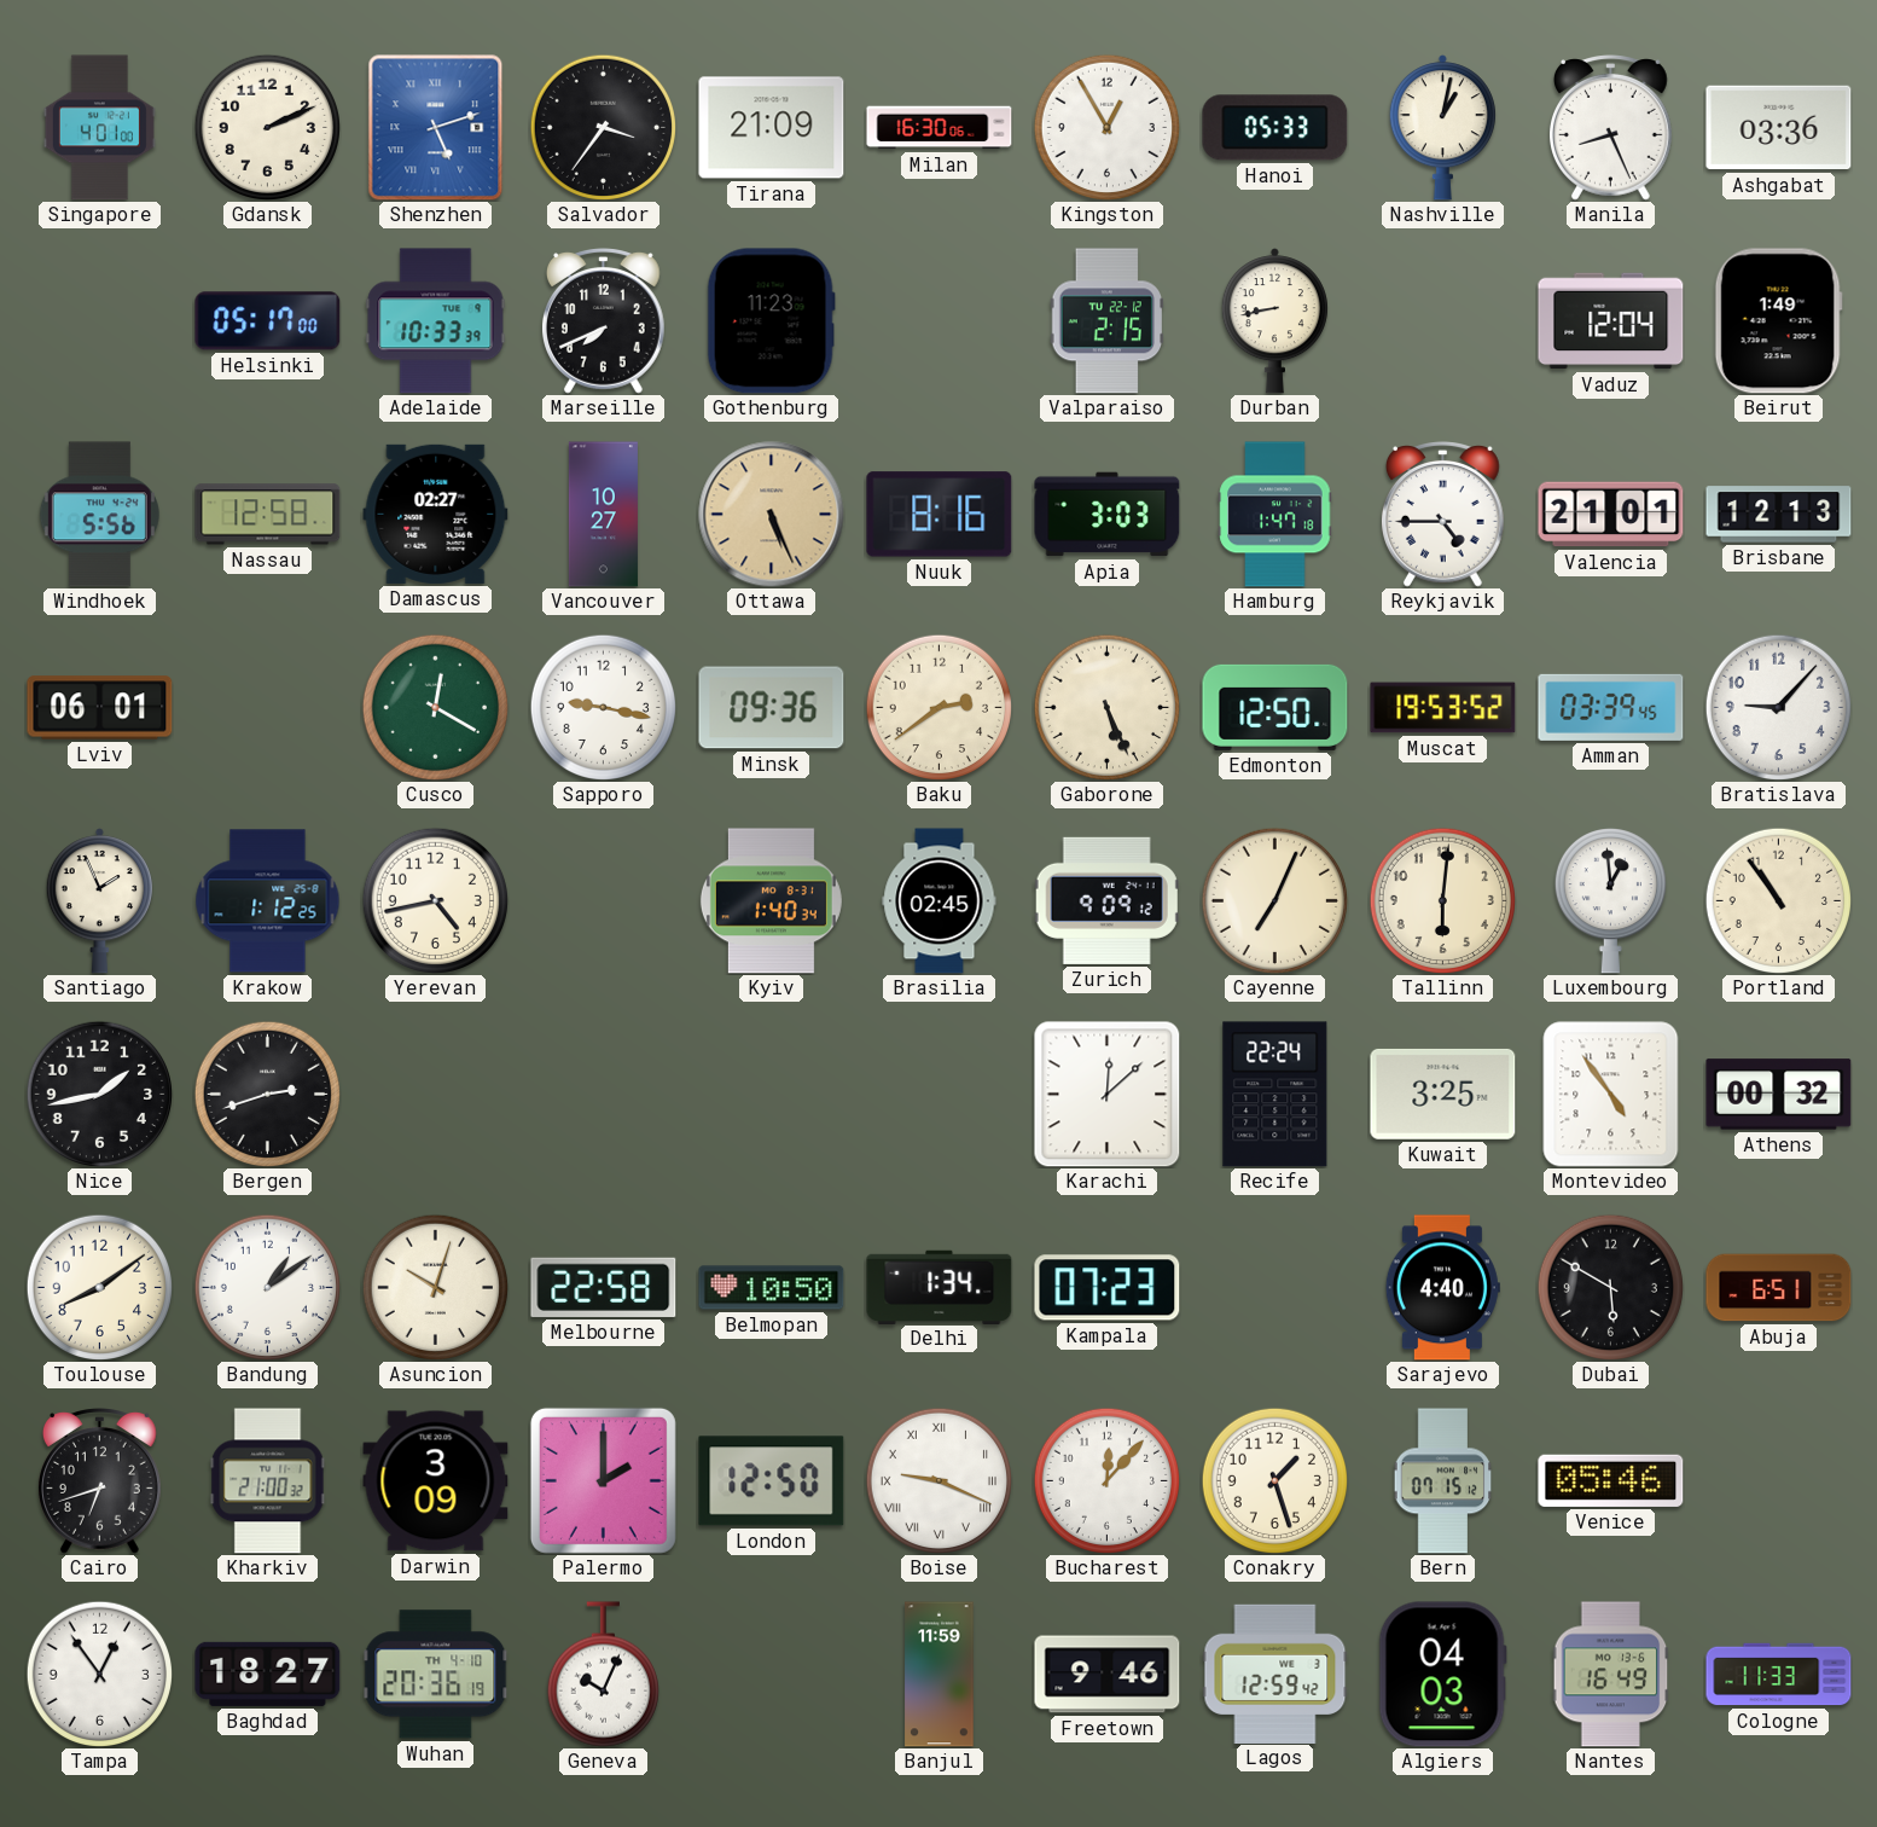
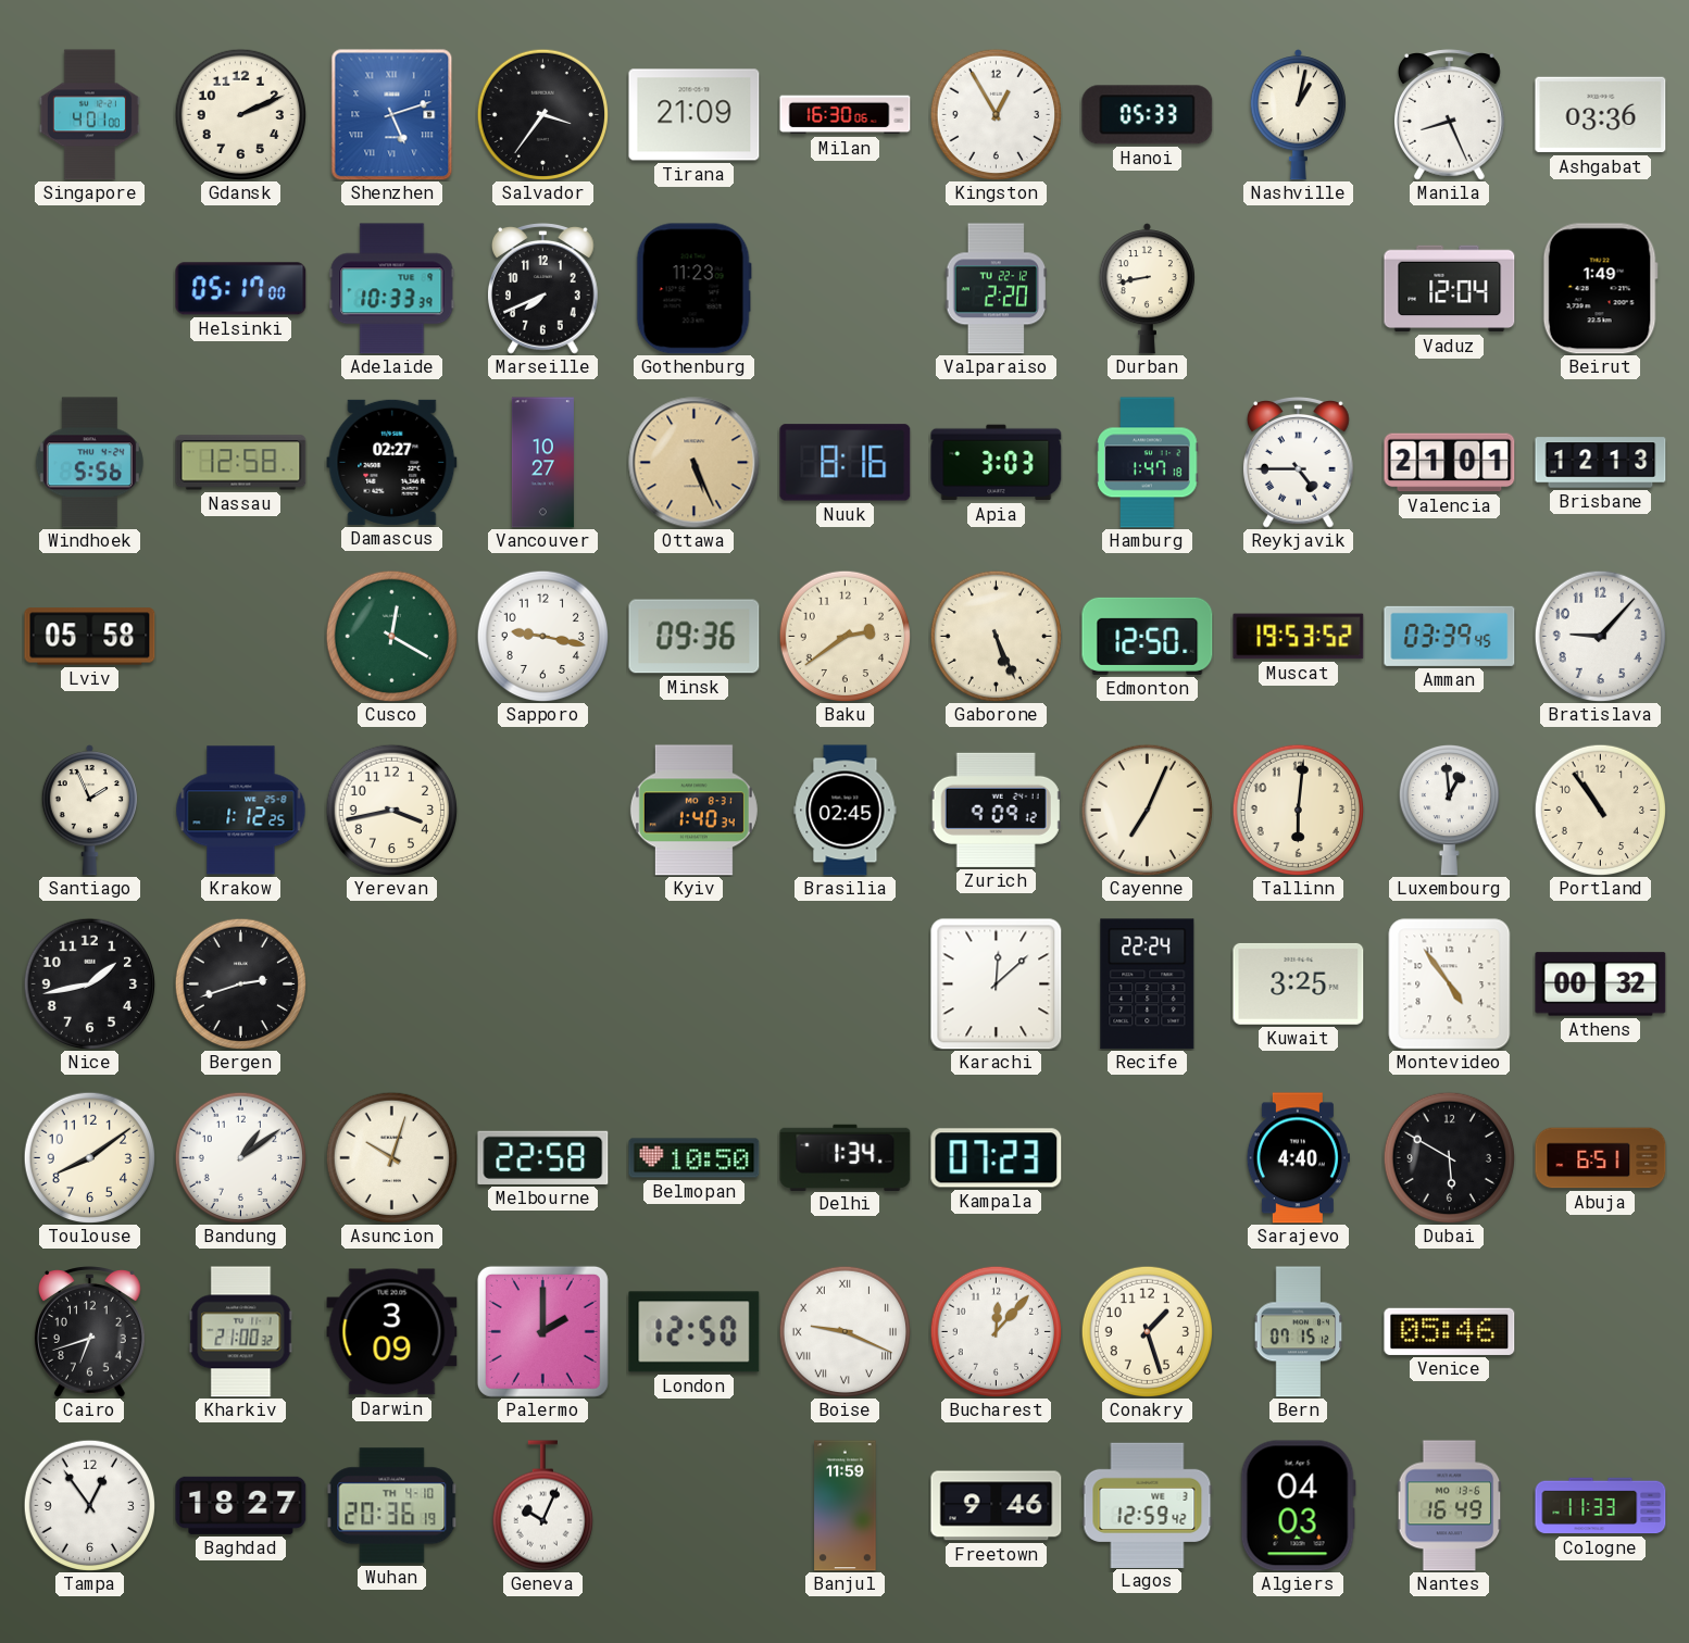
Valparaiso: 2:15 -> 2:20
Lviv: 06:01 -> 05:58
Yerevan: 4:43 -> 3:43
